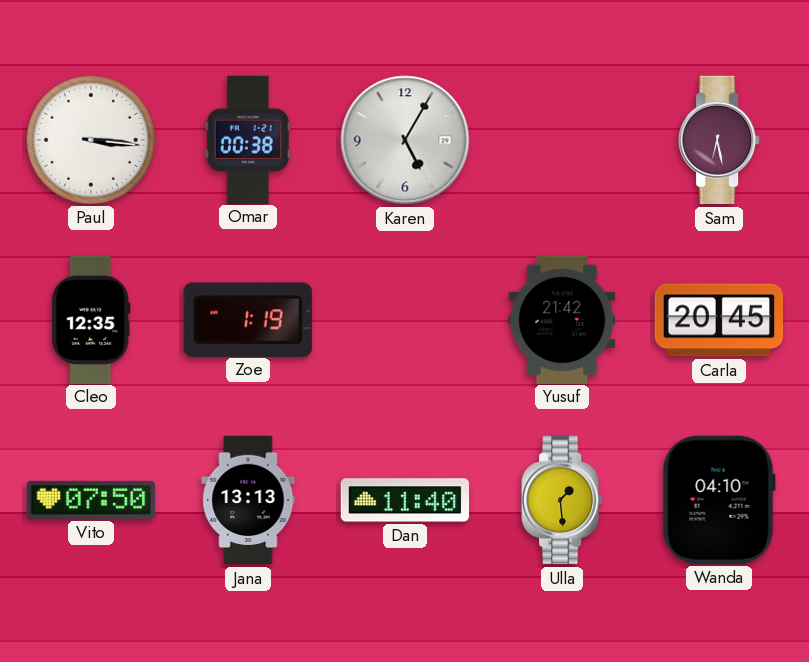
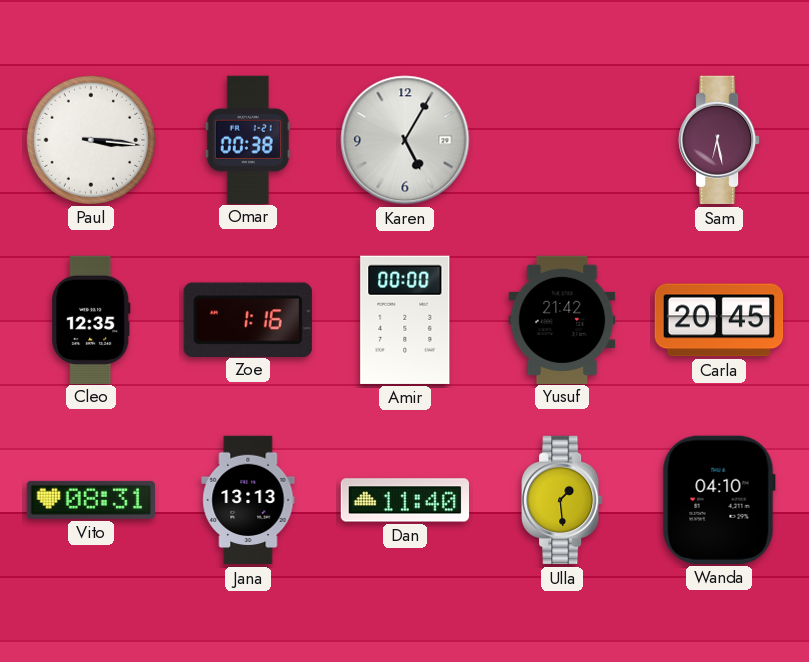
Zoe: 1:19 -> 1:16
Amir: none -> 00:00
Vito: 07:50 -> 08:31
